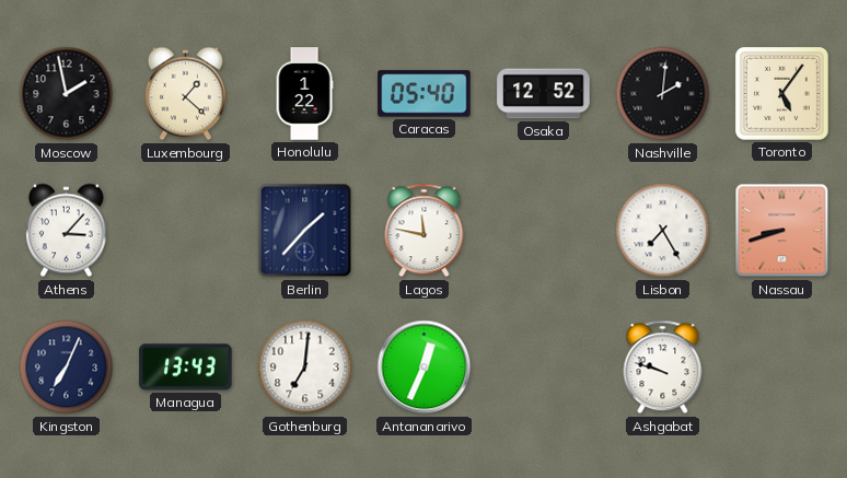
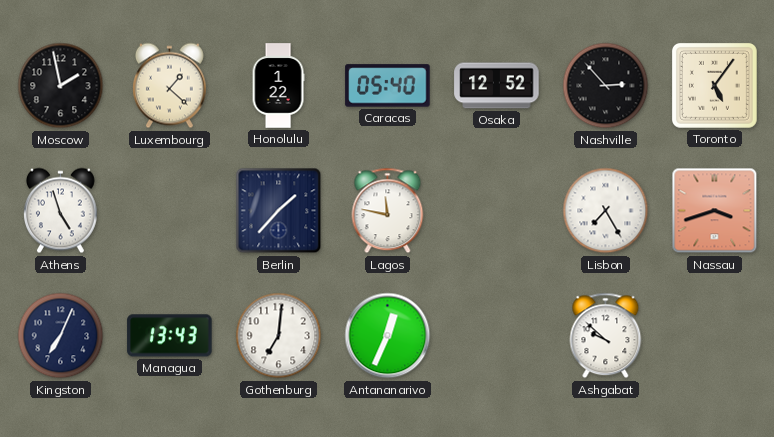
Nashville: 2:01 -> 2:53
Athens: 3:07 -> 4:57
Nassau: 8:42 -> 3:42
Ashgabat: 9:48 -> 9:52
